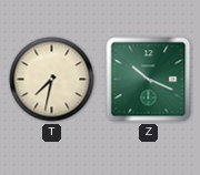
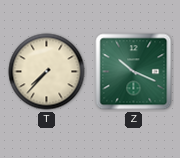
T: 7:32 -> 7:37
